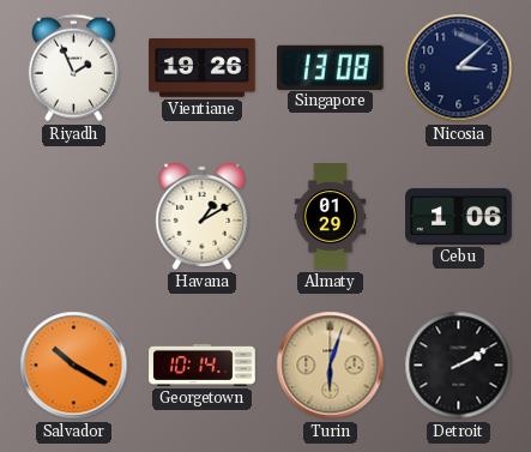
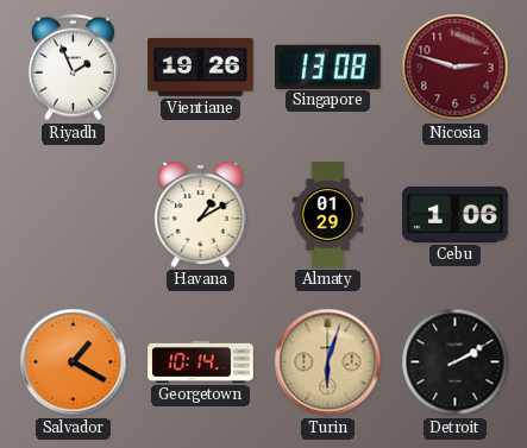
Nicosia: 3:08 -> 2:48
Nicosia dial: navy -> burgundy
Salvador: 10:20 -> 1:20
